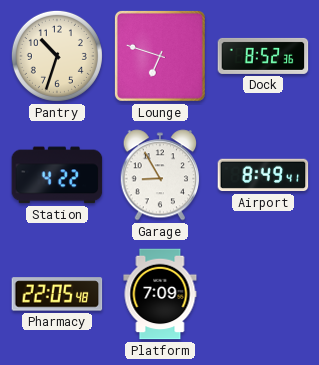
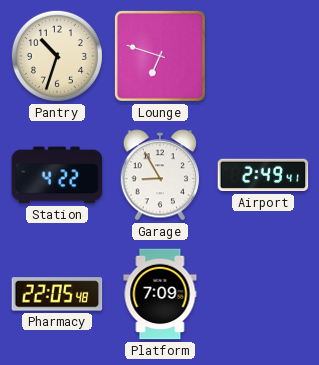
Dock: 8:52 -> none
Airport: 8:49 -> 2:49
